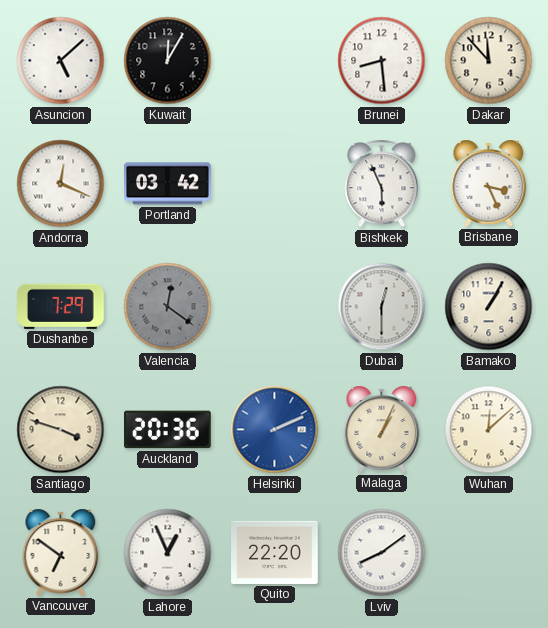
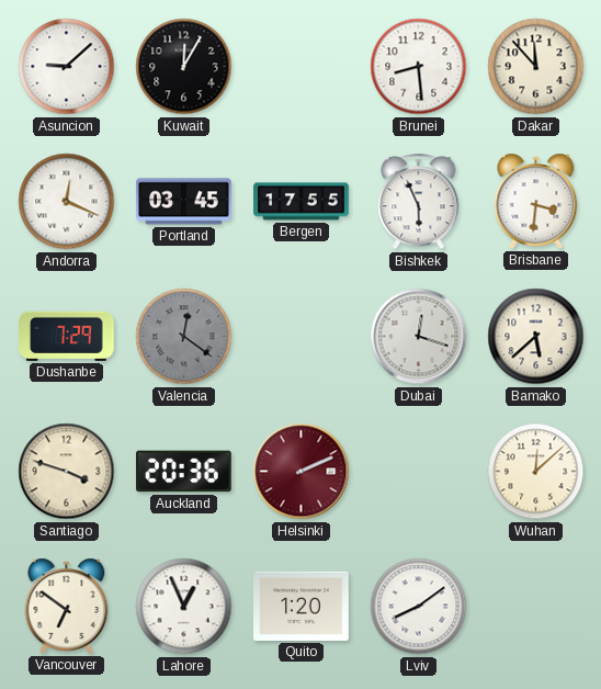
Asuncion: 5:08 -> 9:08
Portland: 03:42 -> 03:45
Bergen: none -> 17:55
Brisbane: 3:26 -> 3:31
Dubai: 12:30 -> 12:18
Bamako: 1:05 -> 5:38
Helsinki dial: blue -> burgundy
Malaga: 1:04 -> none
Quito: 22:20 -> 1:20
